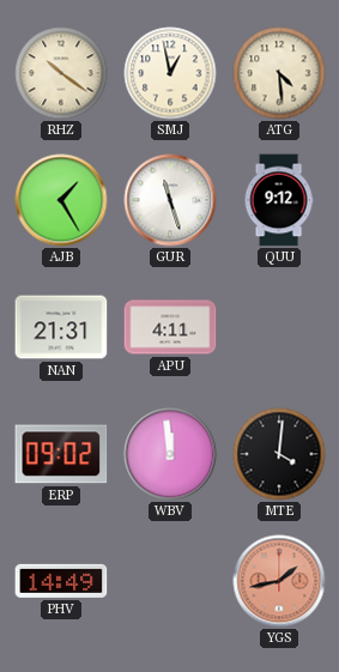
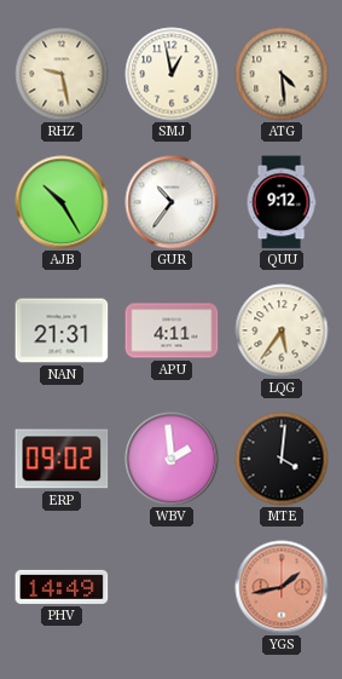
RHZ: 10:21 -> 9:28
AJB: 1:25 -> 10:25
GUR: 11:27 -> 10:36
LQG: none -> 5:36
WBV: 11:59 -> 1:59
